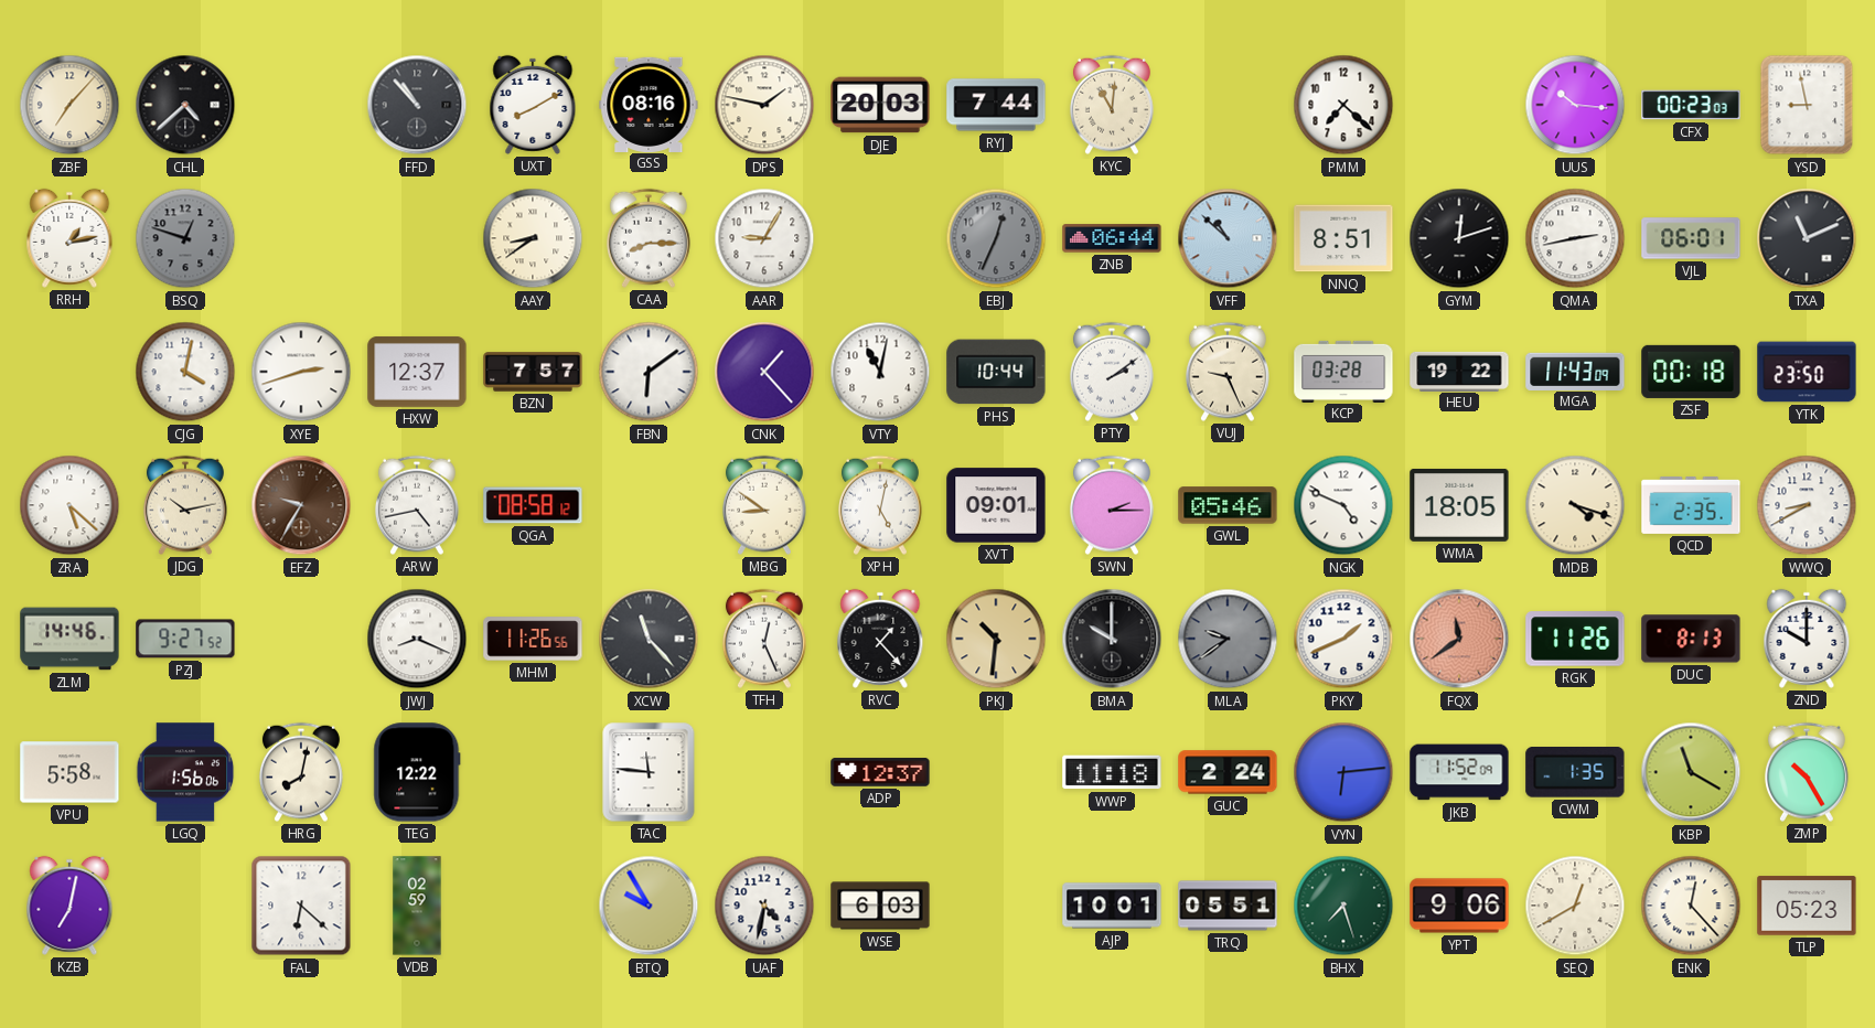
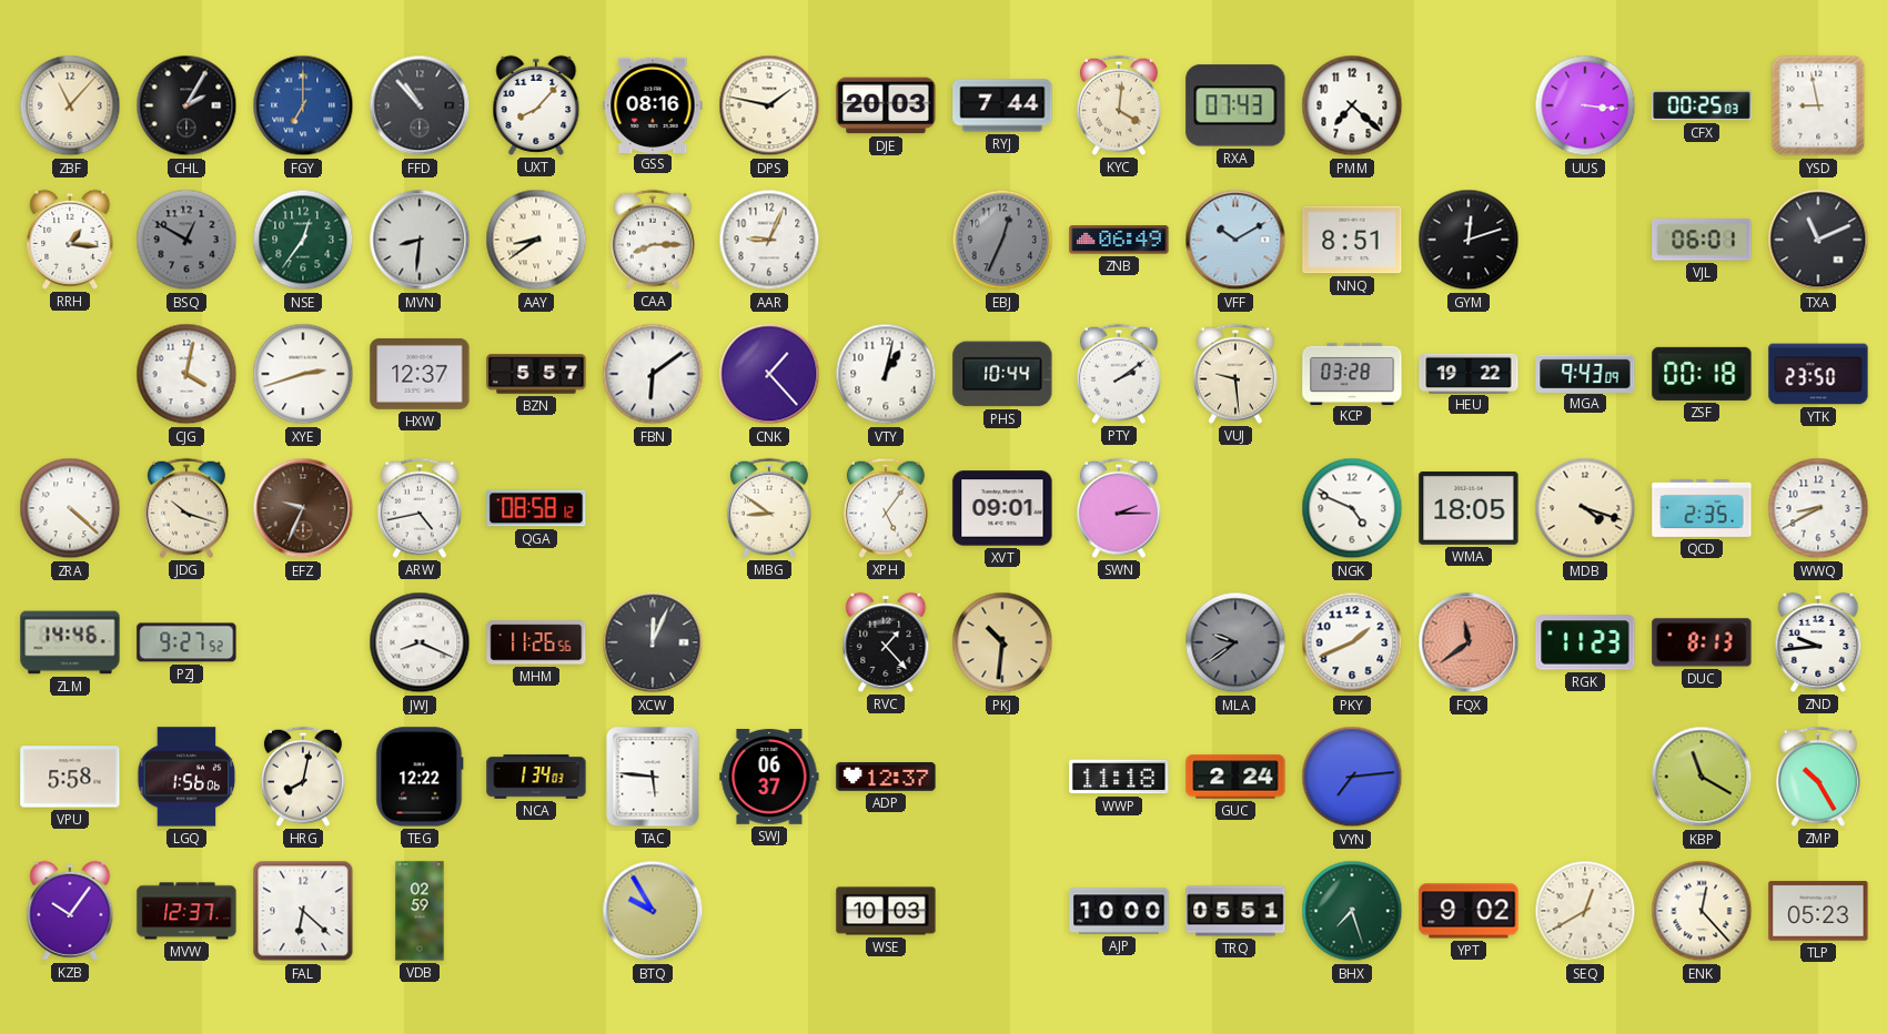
ZBF: 7:07 -> 11:07
CHL: 4:38 -> 2:05
FGY: none -> 7:00
UXT: 8:10 -> 8:07
KYC: 11:01 -> 4:01
RXA: none -> 07:43
UUS: 10:16 -> 3:16
CFX: 00:23 -> 00:25
RRH: 1:13 -> 1:16
BSQ: 12:48 -> 12:50
NSE: none -> 12:36
MVN: none -> 8:31
AAR: 9:05 -> 9:04
ZNB: 06:44 -> 06:49
VFF: 10:52 -> 10:10
QMA: 2:43 -> none
BZN: 7:57 -> 5:57
VTY: 11:02 -> 1:02
VUJ: 9:26 -> 9:29
MGA: 11:43 -> 9:43
ZRA: 5:22 -> 4:22
JDG: 10:13 -> 10:18
EFZ: 9:35 -> 9:34
XPH: 5:02 -> 5:06
GWL: 05:46 -> none
XCW: 11:23 -> 12:04
TFH: 12:26 -> none
BMA: 10:00 -> none
RGK: 11:26 -> 11:23
ZND: 10:00 -> 9:44
NCA: none -> 1:34
TAC: 11:46 -> 5:46
SWJ: none -> 06:37
VYN: 6:14 -> 7:14
JKB: 11:52 -> none
CWM: 1:35 -> none
KZB: 7:02 -> 10:06
MVW: none -> 12:37
UAF: 4:32 -> none
WSE: 6:03 -> 10:03
AJP: 10:01 -> 10:00
YPT: 9:06 -> 9:02
